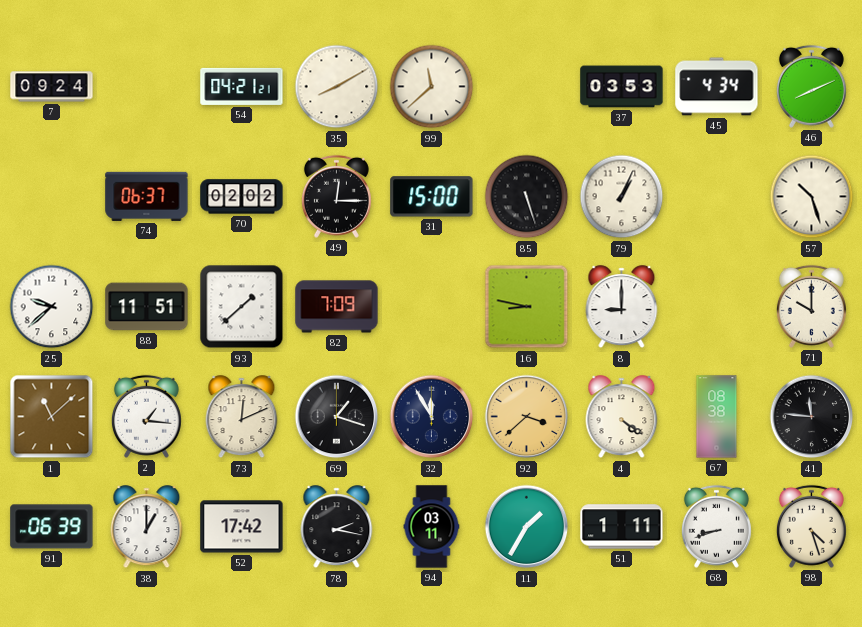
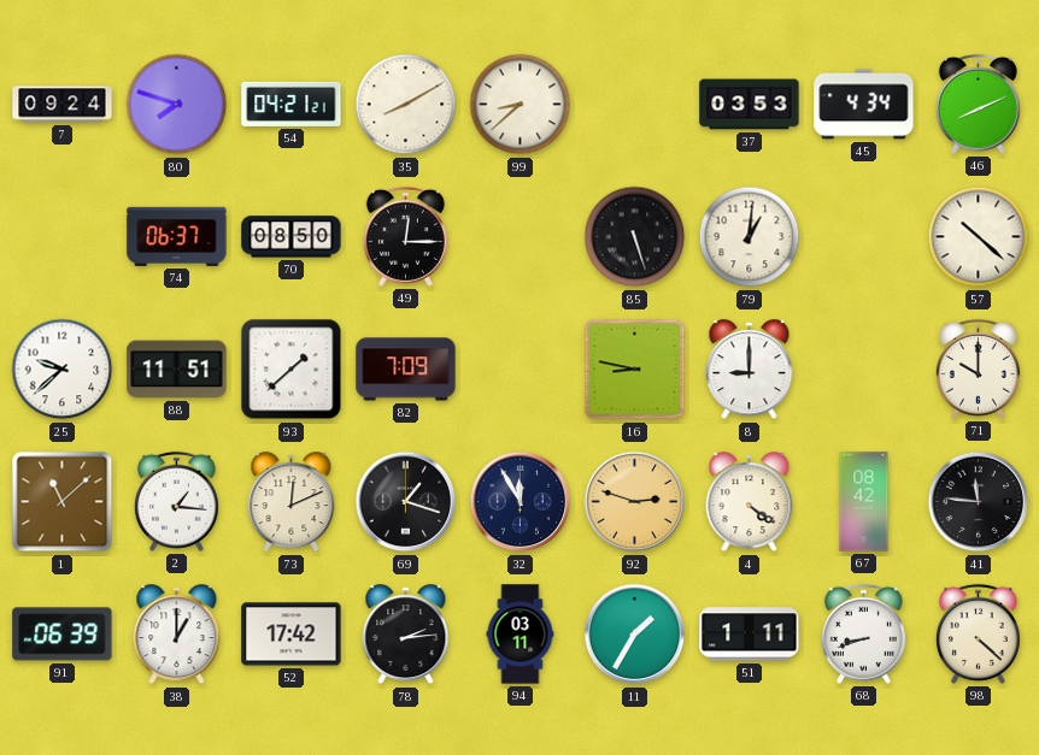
80: none -> 7:48
99: 11:38 -> 8:38
70: 02:02 -> 08:50
31: 15:00 -> none
79: 1:04 -> 1:01
57: 10:27 -> 10:22
92: 3:38 -> 2:48
67: 08:38 -> 08:42
78: 2:17 -> 2:14
98: 4:27 -> 4:22
